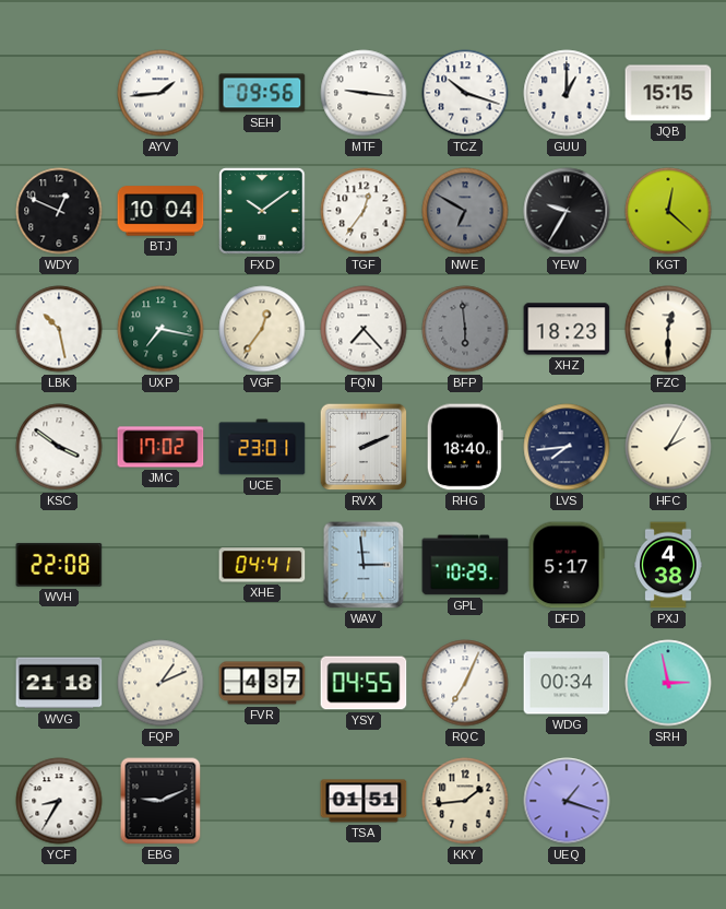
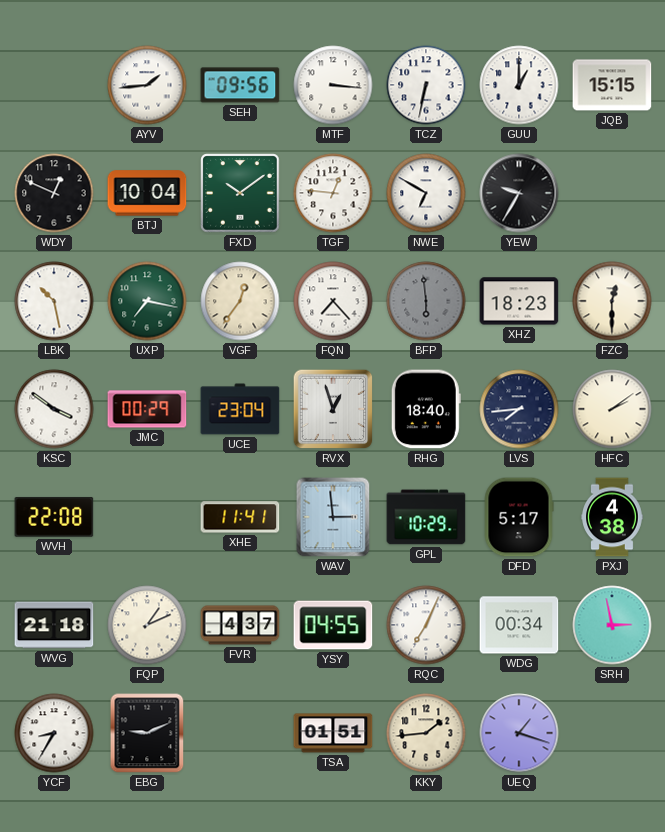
MTF: 9:16 -> 3:16
TCZ: 10:18 -> 6:32
TGF: 12:36 -> 12:46
NWE dial: grey -> white
KGT: 12:22 -> none
JMC: 17:02 -> 00:29
UCE: 23:01 -> 23:04
RVX: 2:11 -> 12:57
HFC: 2:05 -> 2:09
XHE: 04:41 -> 11:41
